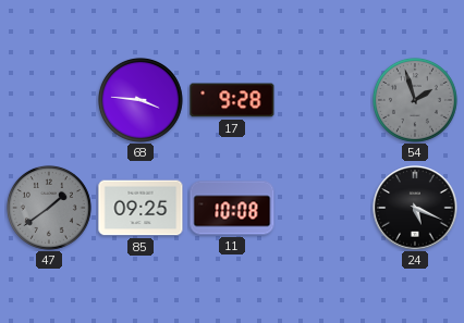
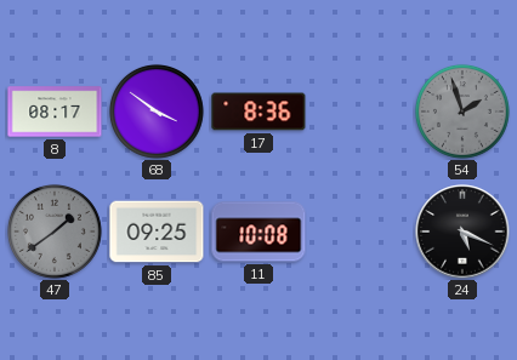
8: none -> 08:17
68: 3:46 -> 3:51
17: 9:28 -> 8:36
